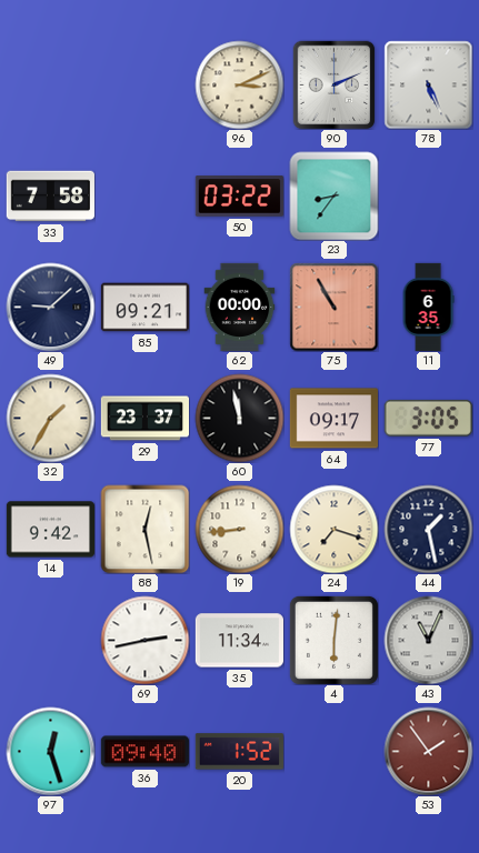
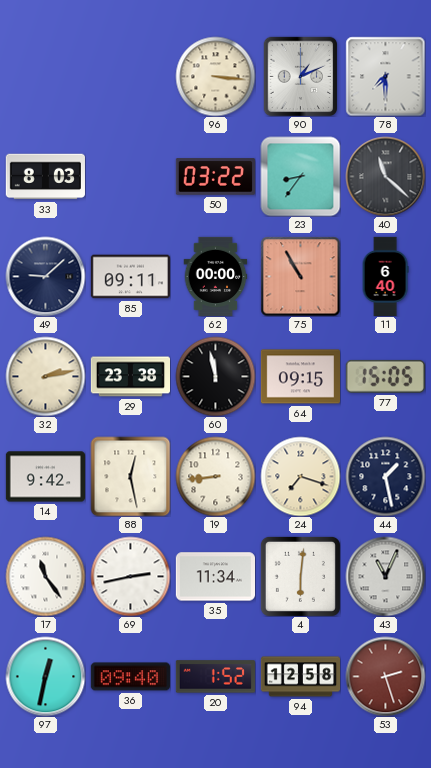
96: 3:11 -> 3:16
90: 2:11 -> 1:11
78: 5:26 -> 7:30
33: 7:58 -> 8:03
40: none -> 11:22
85: 09:21 -> 09:11
11: 6:35 -> 6:40
32: 1:35 -> 2:13
29: 23:37 -> 23:38
64: 09:17 -> 09:15
77: 3:05 -> 15:05
17: none -> 11:24
97: 12:27 -> 12:32
94: none -> 12:58
53: 1:54 -> 2:27
